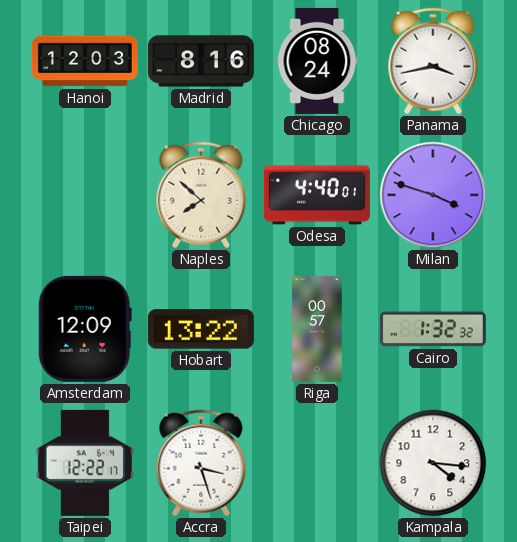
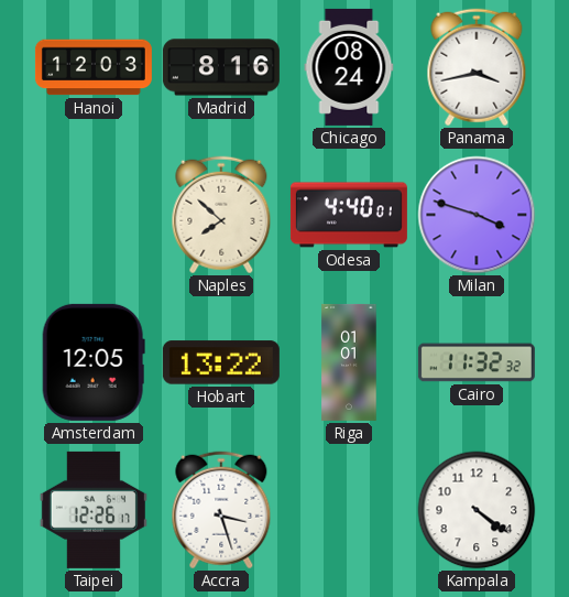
Amsterdam: 12:09 -> 12:05
Riga: 00:57 -> 01:01
Cairo: 1:32 -> 11:32
Taipei: 12:22 -> 12:26
Kampala: 4:16 -> 4:21
